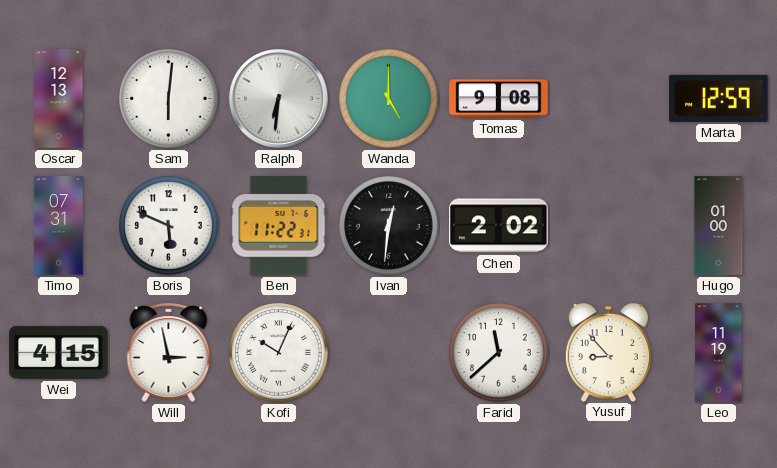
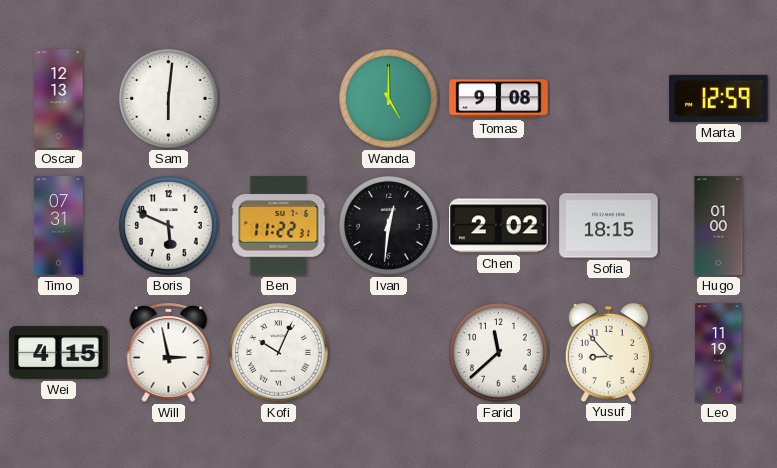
Ralph: 6:31 -> none
Sofia: none -> 18:15
